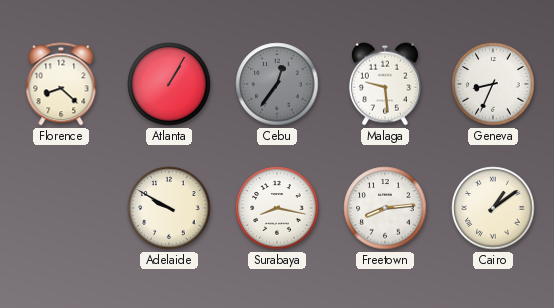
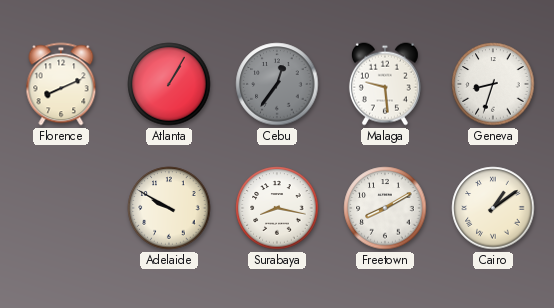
Florence: 8:22 -> 8:11
Geneva: 8:34 -> 8:33
Freetown: 8:14 -> 8:10
